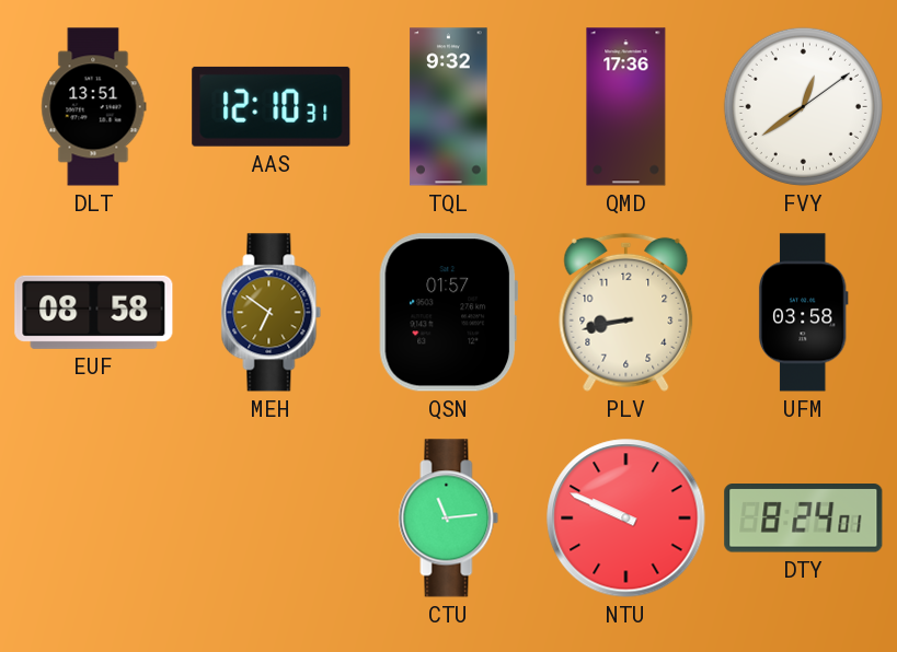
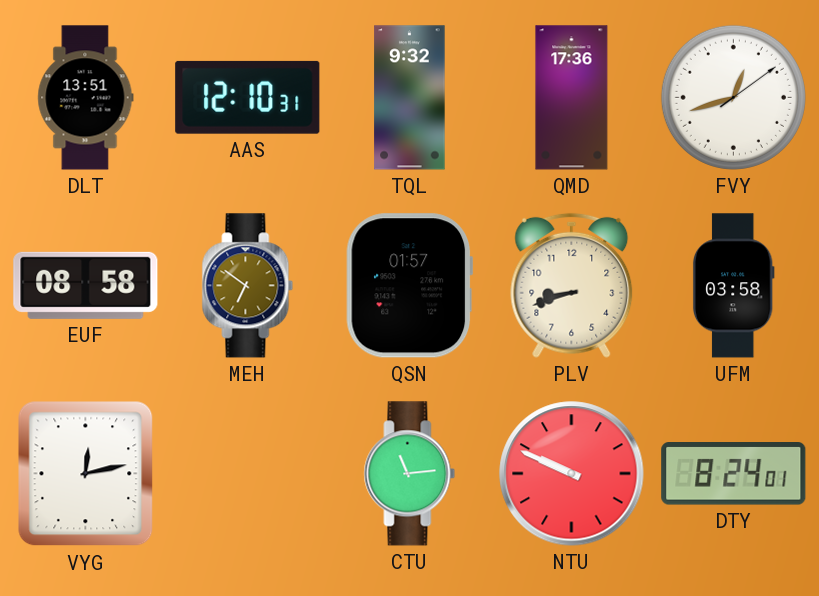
FVY: 12:39 -> 12:42
PLV: 8:43 -> 8:42
VYG: none -> 12:13
